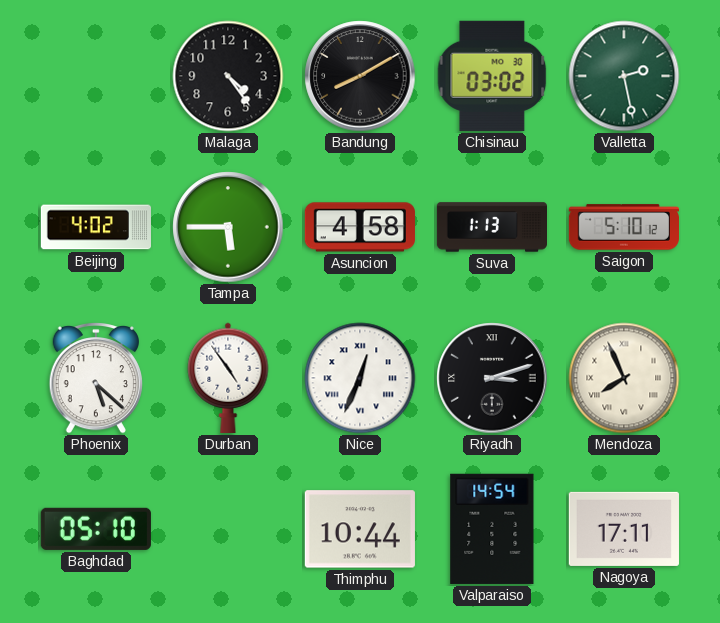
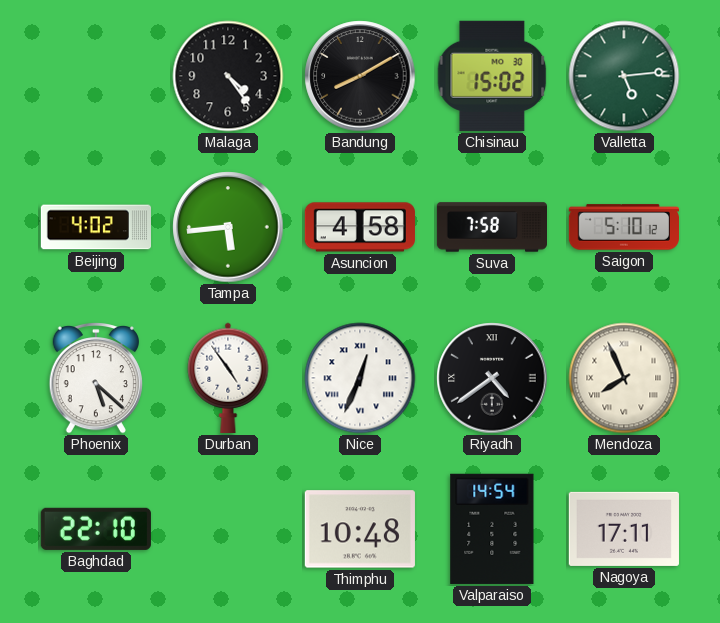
Chisinau: 03:02 -> 15:02
Valletta: 2:28 -> 5:14
Tampa: 5:45 -> 5:44
Suva: 1:13 -> 7:58
Riyadh: 3:12 -> 4:39
Baghdad: 05:10 -> 22:10
Thimphu: 10:44 -> 10:48
